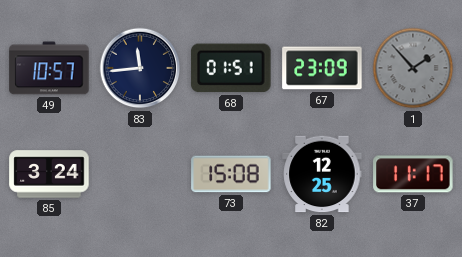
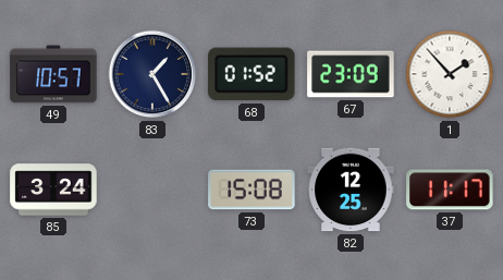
83: 11:44 -> 1:25
68: 01:51 -> 01:52
1 dial: grey -> white
